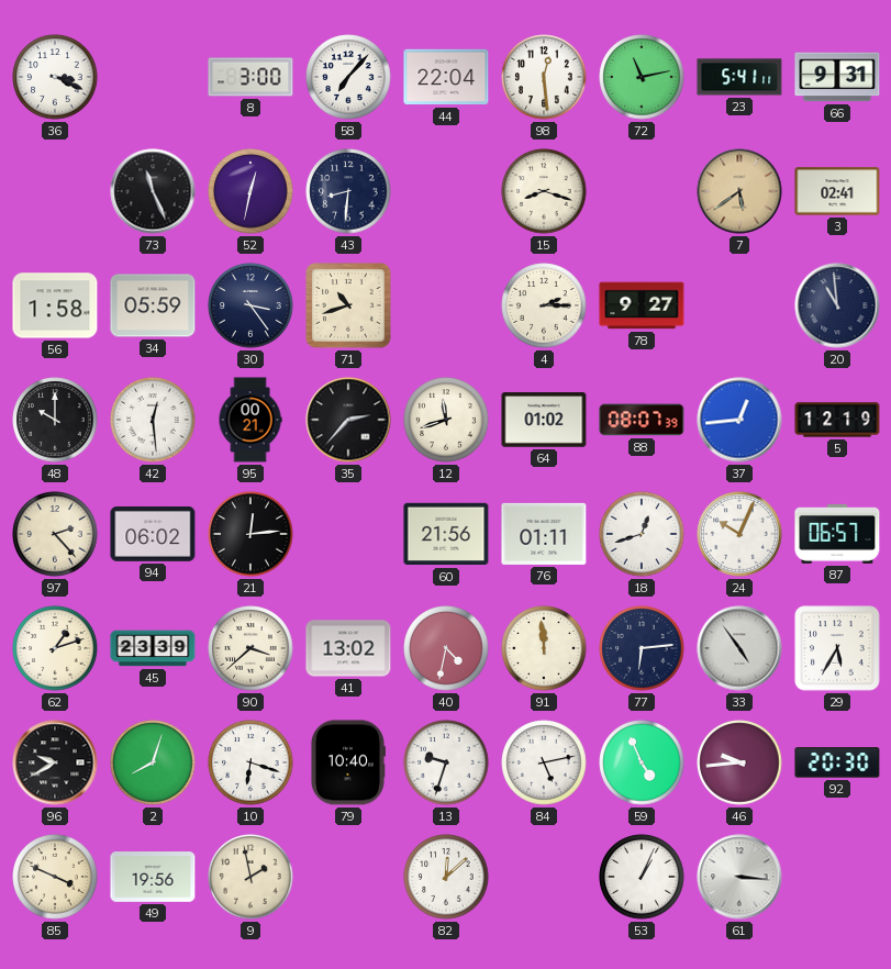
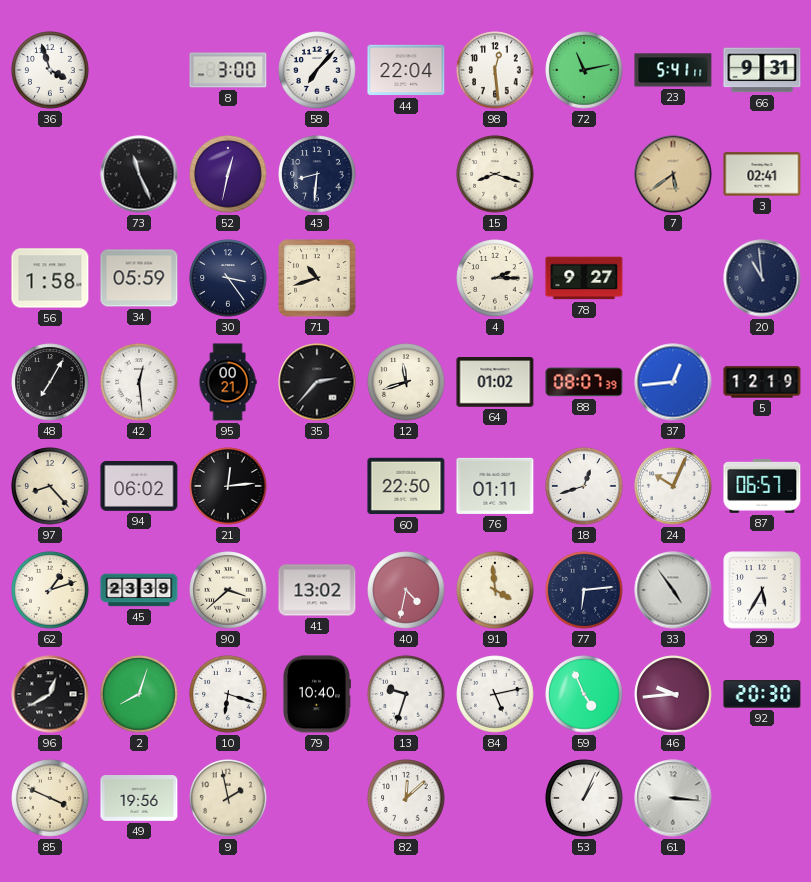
36: 3:19 -> 3:57
48: 10:00 -> 7:05
97: 2:23 -> 8:23
60: 21:56 -> 22:50
91: 11:59 -> 3:59
96: 9:40 -> 12:40
